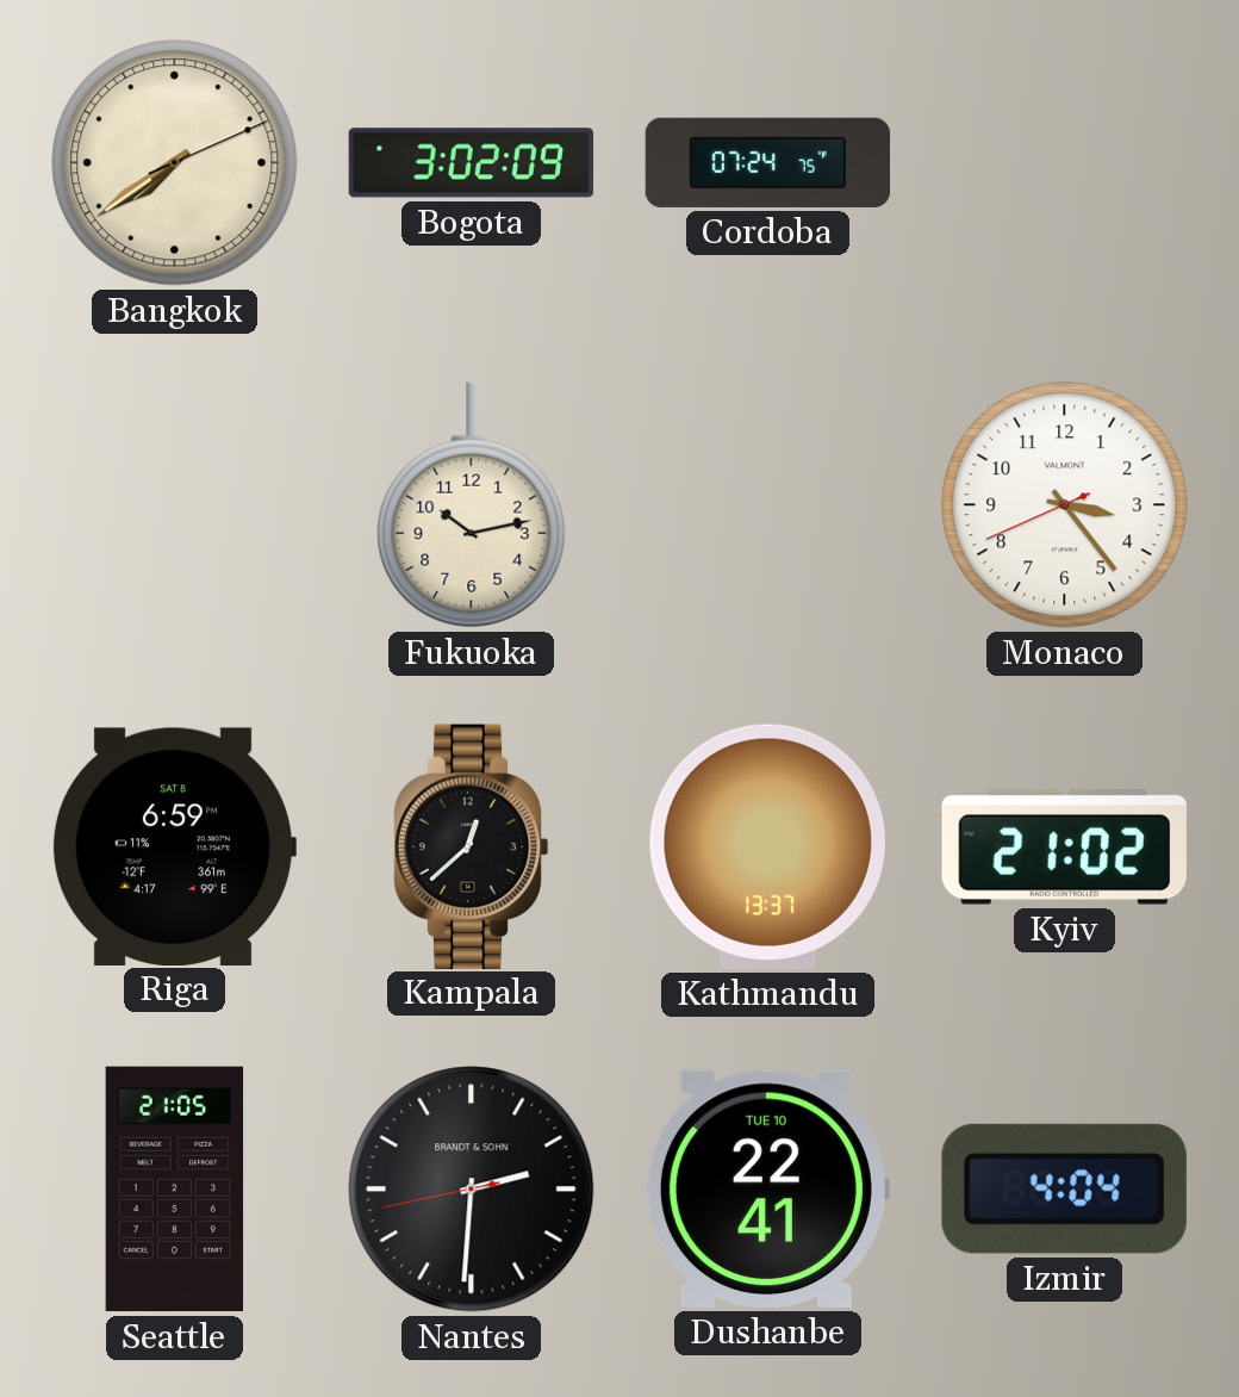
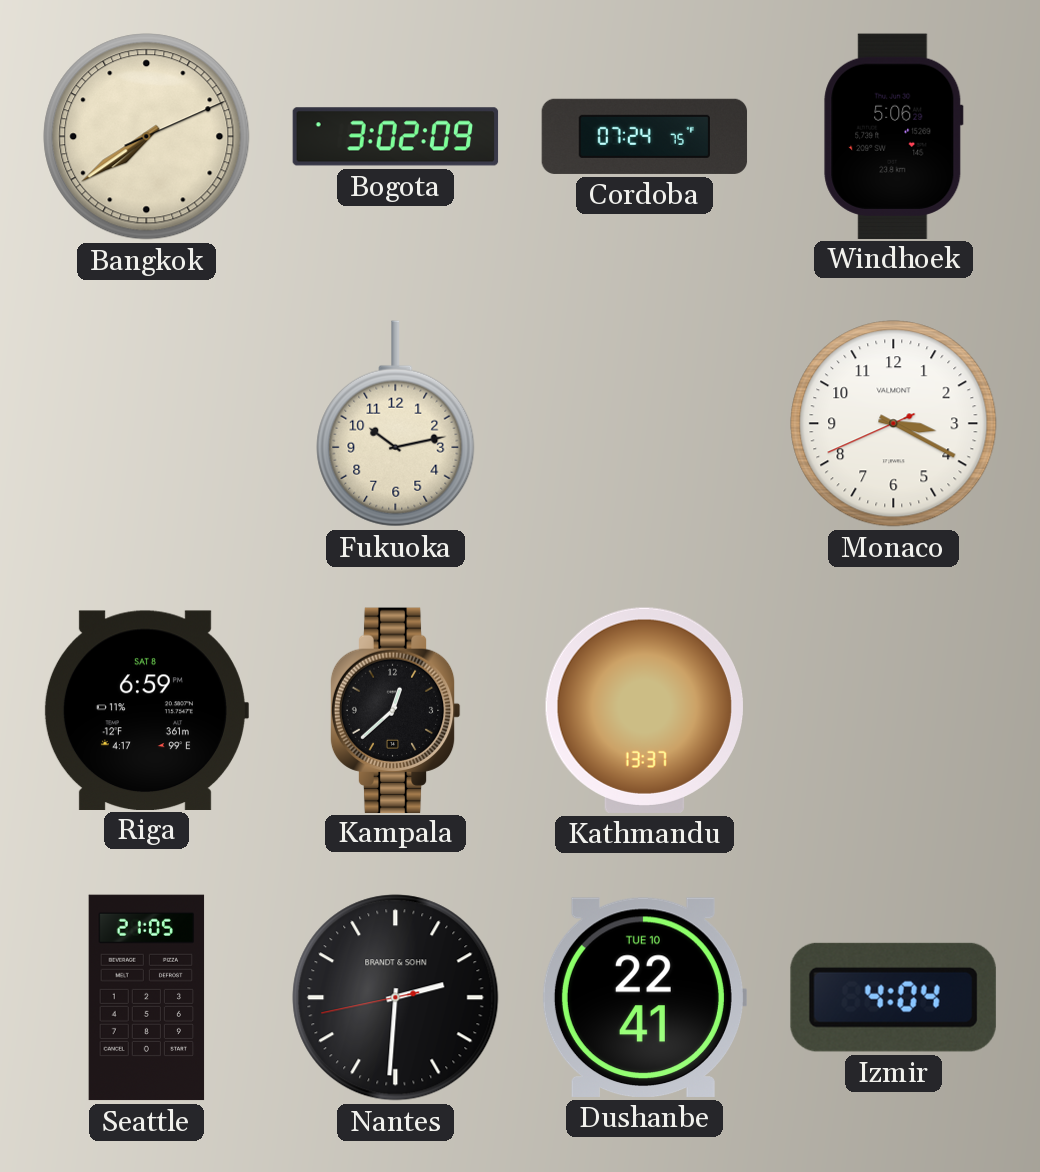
Windhoek: none -> 5:06
Monaco: 3:23 -> 3:19
Kyiv: 21:02 -> none
